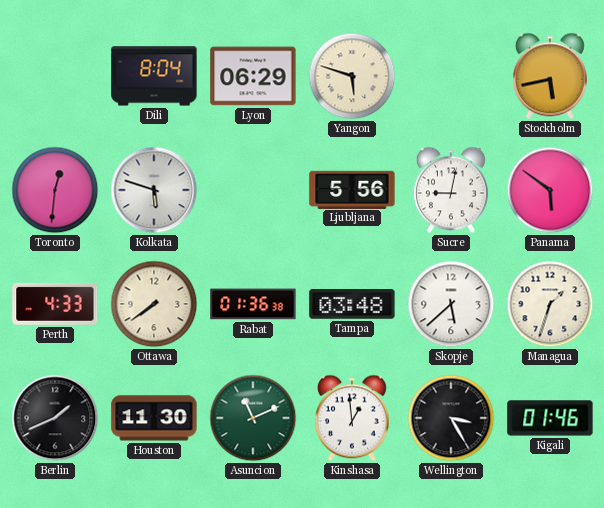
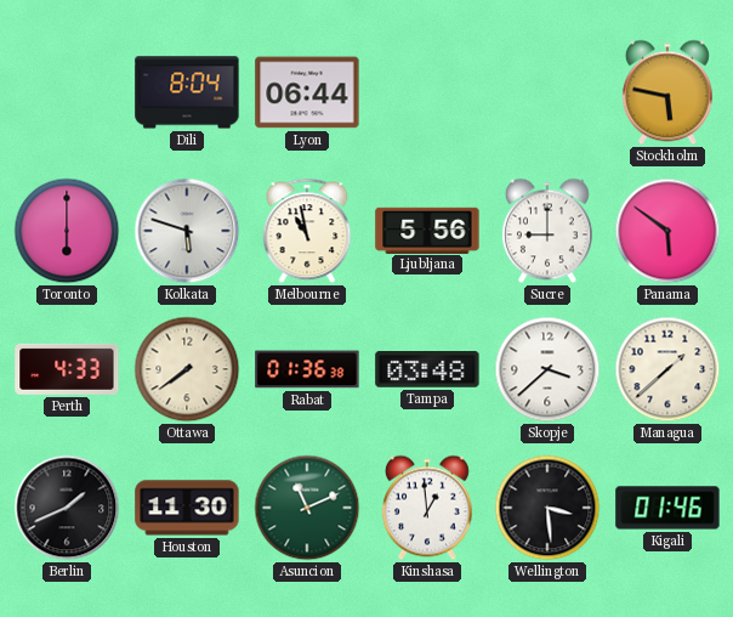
Lyon: 06:29 -> 06:44
Yangon: 5:48 -> none
Stockholm: 5:43 -> 5:47
Toronto: 12:31 -> 6:00
Melbourne: none -> 10:58
Sucre: 9:02 -> 9:00
Skopje: 5:38 -> 3:38
Managua: 1:33 -> 1:38
Wellington: 3:25 -> 3:29
